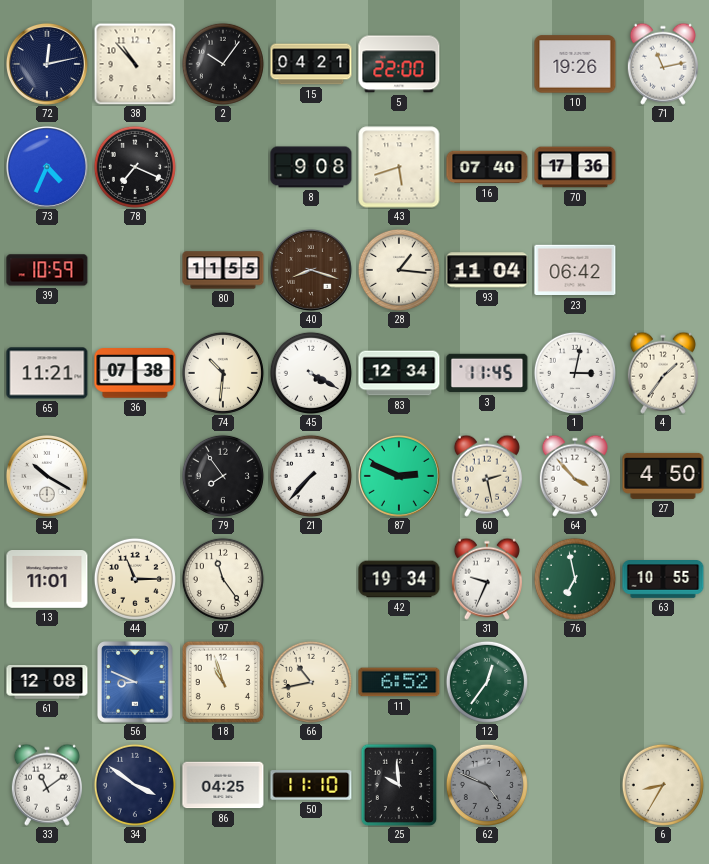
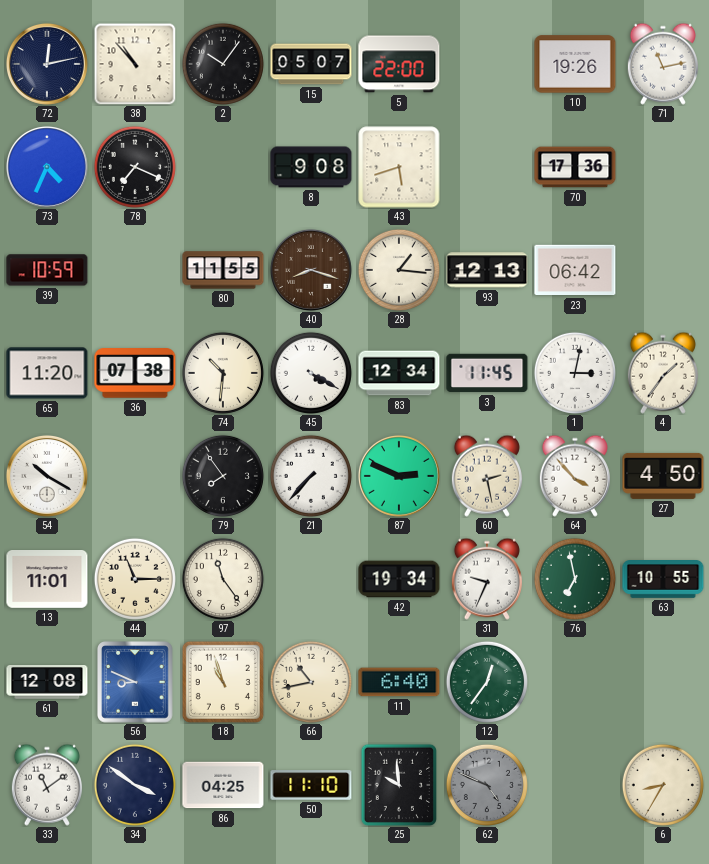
15: 04:21 -> 05:07
16: 07:40 -> none
93: 11:04 -> 12:13
65: 11:21 -> 11:20
11: 6:52 -> 6:40
